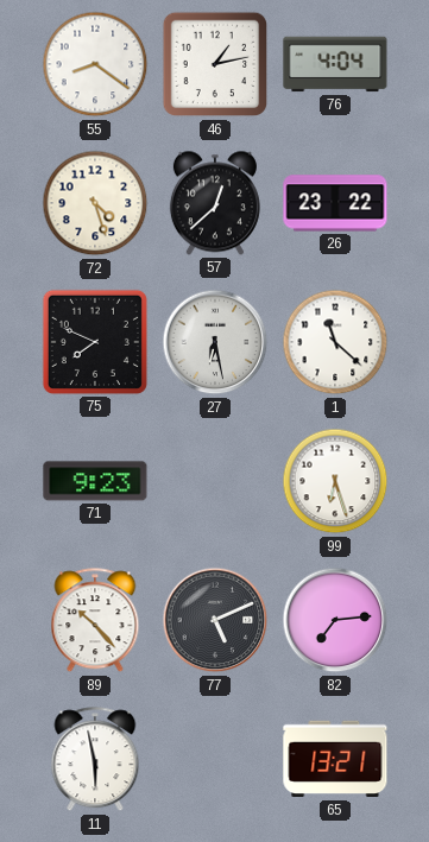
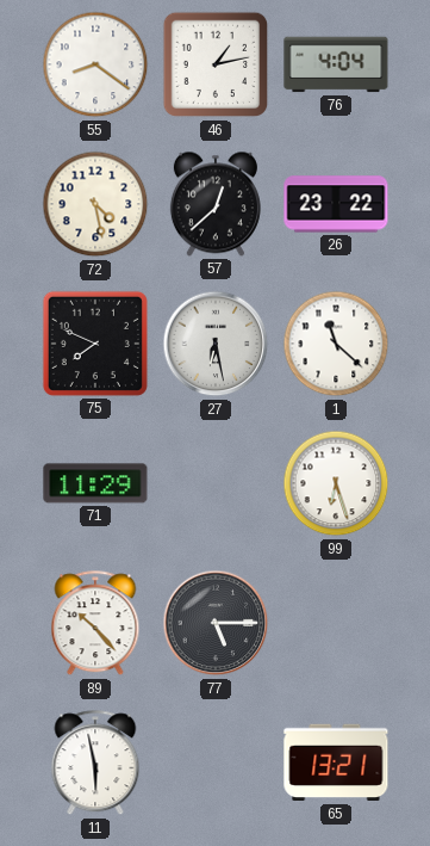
72: 4:27 -> 4:28
71: 9:23 -> 11:29
77: 5:11 -> 5:15
82: 7:14 -> none
